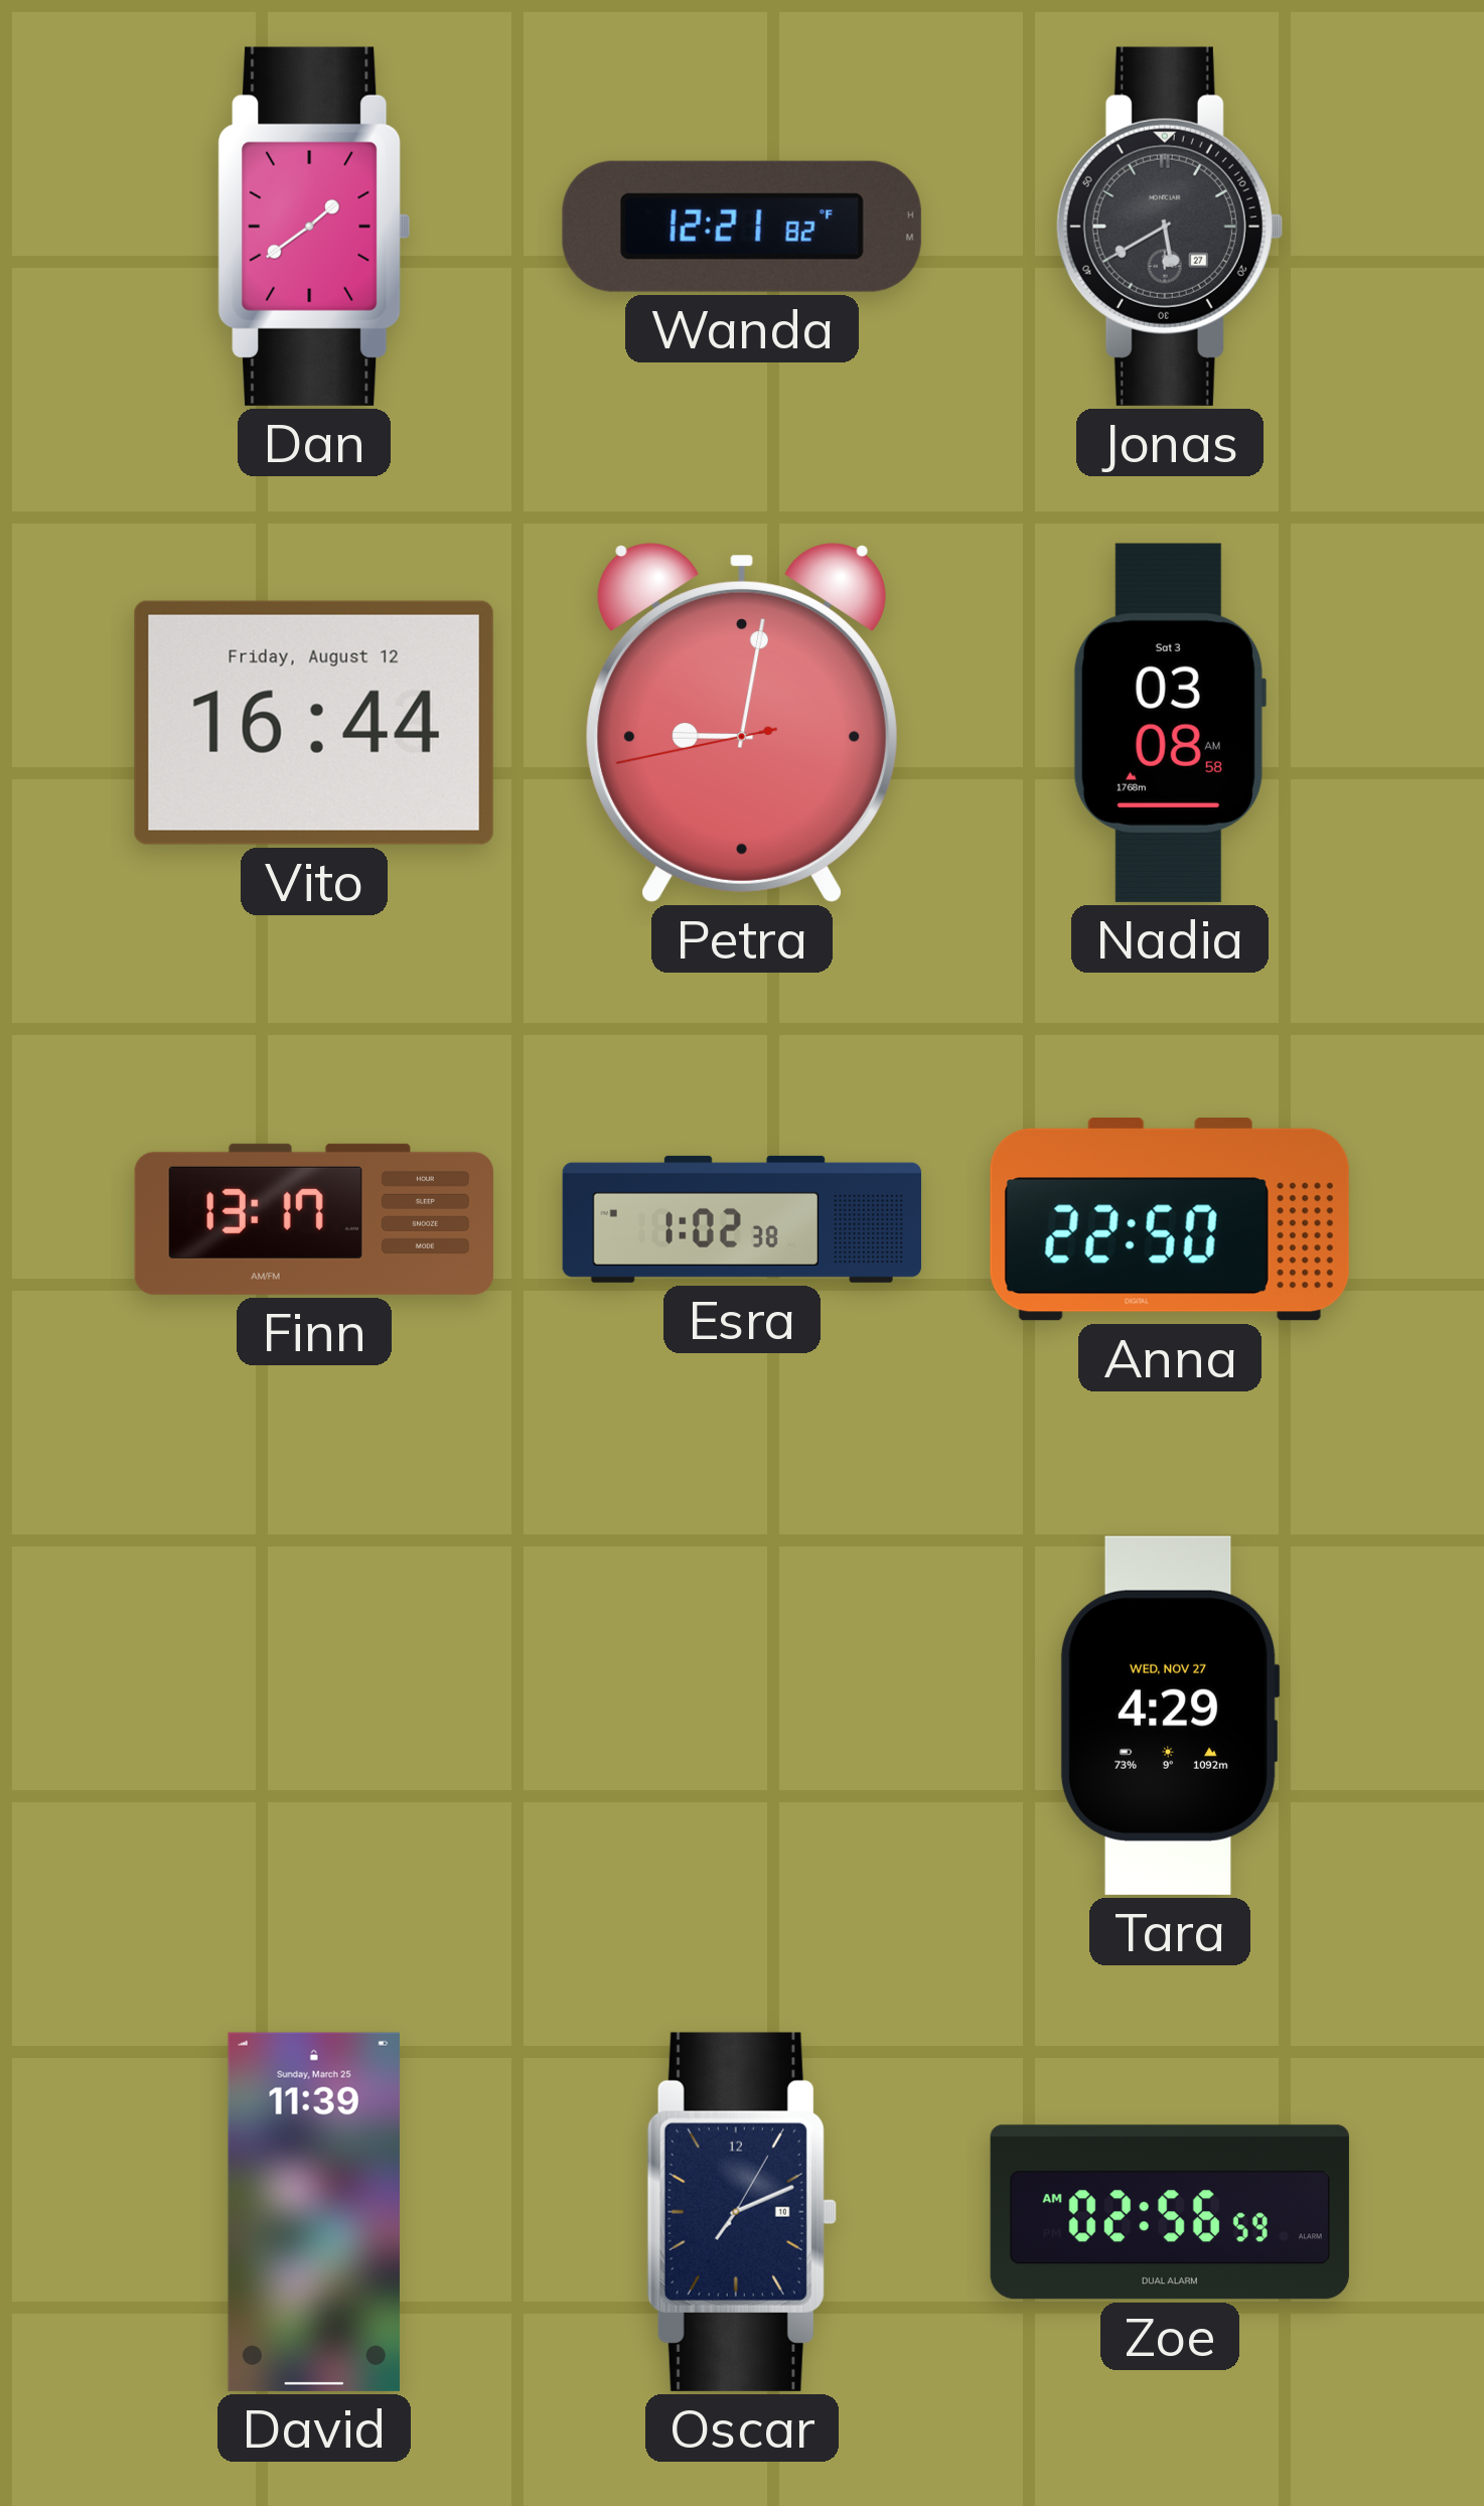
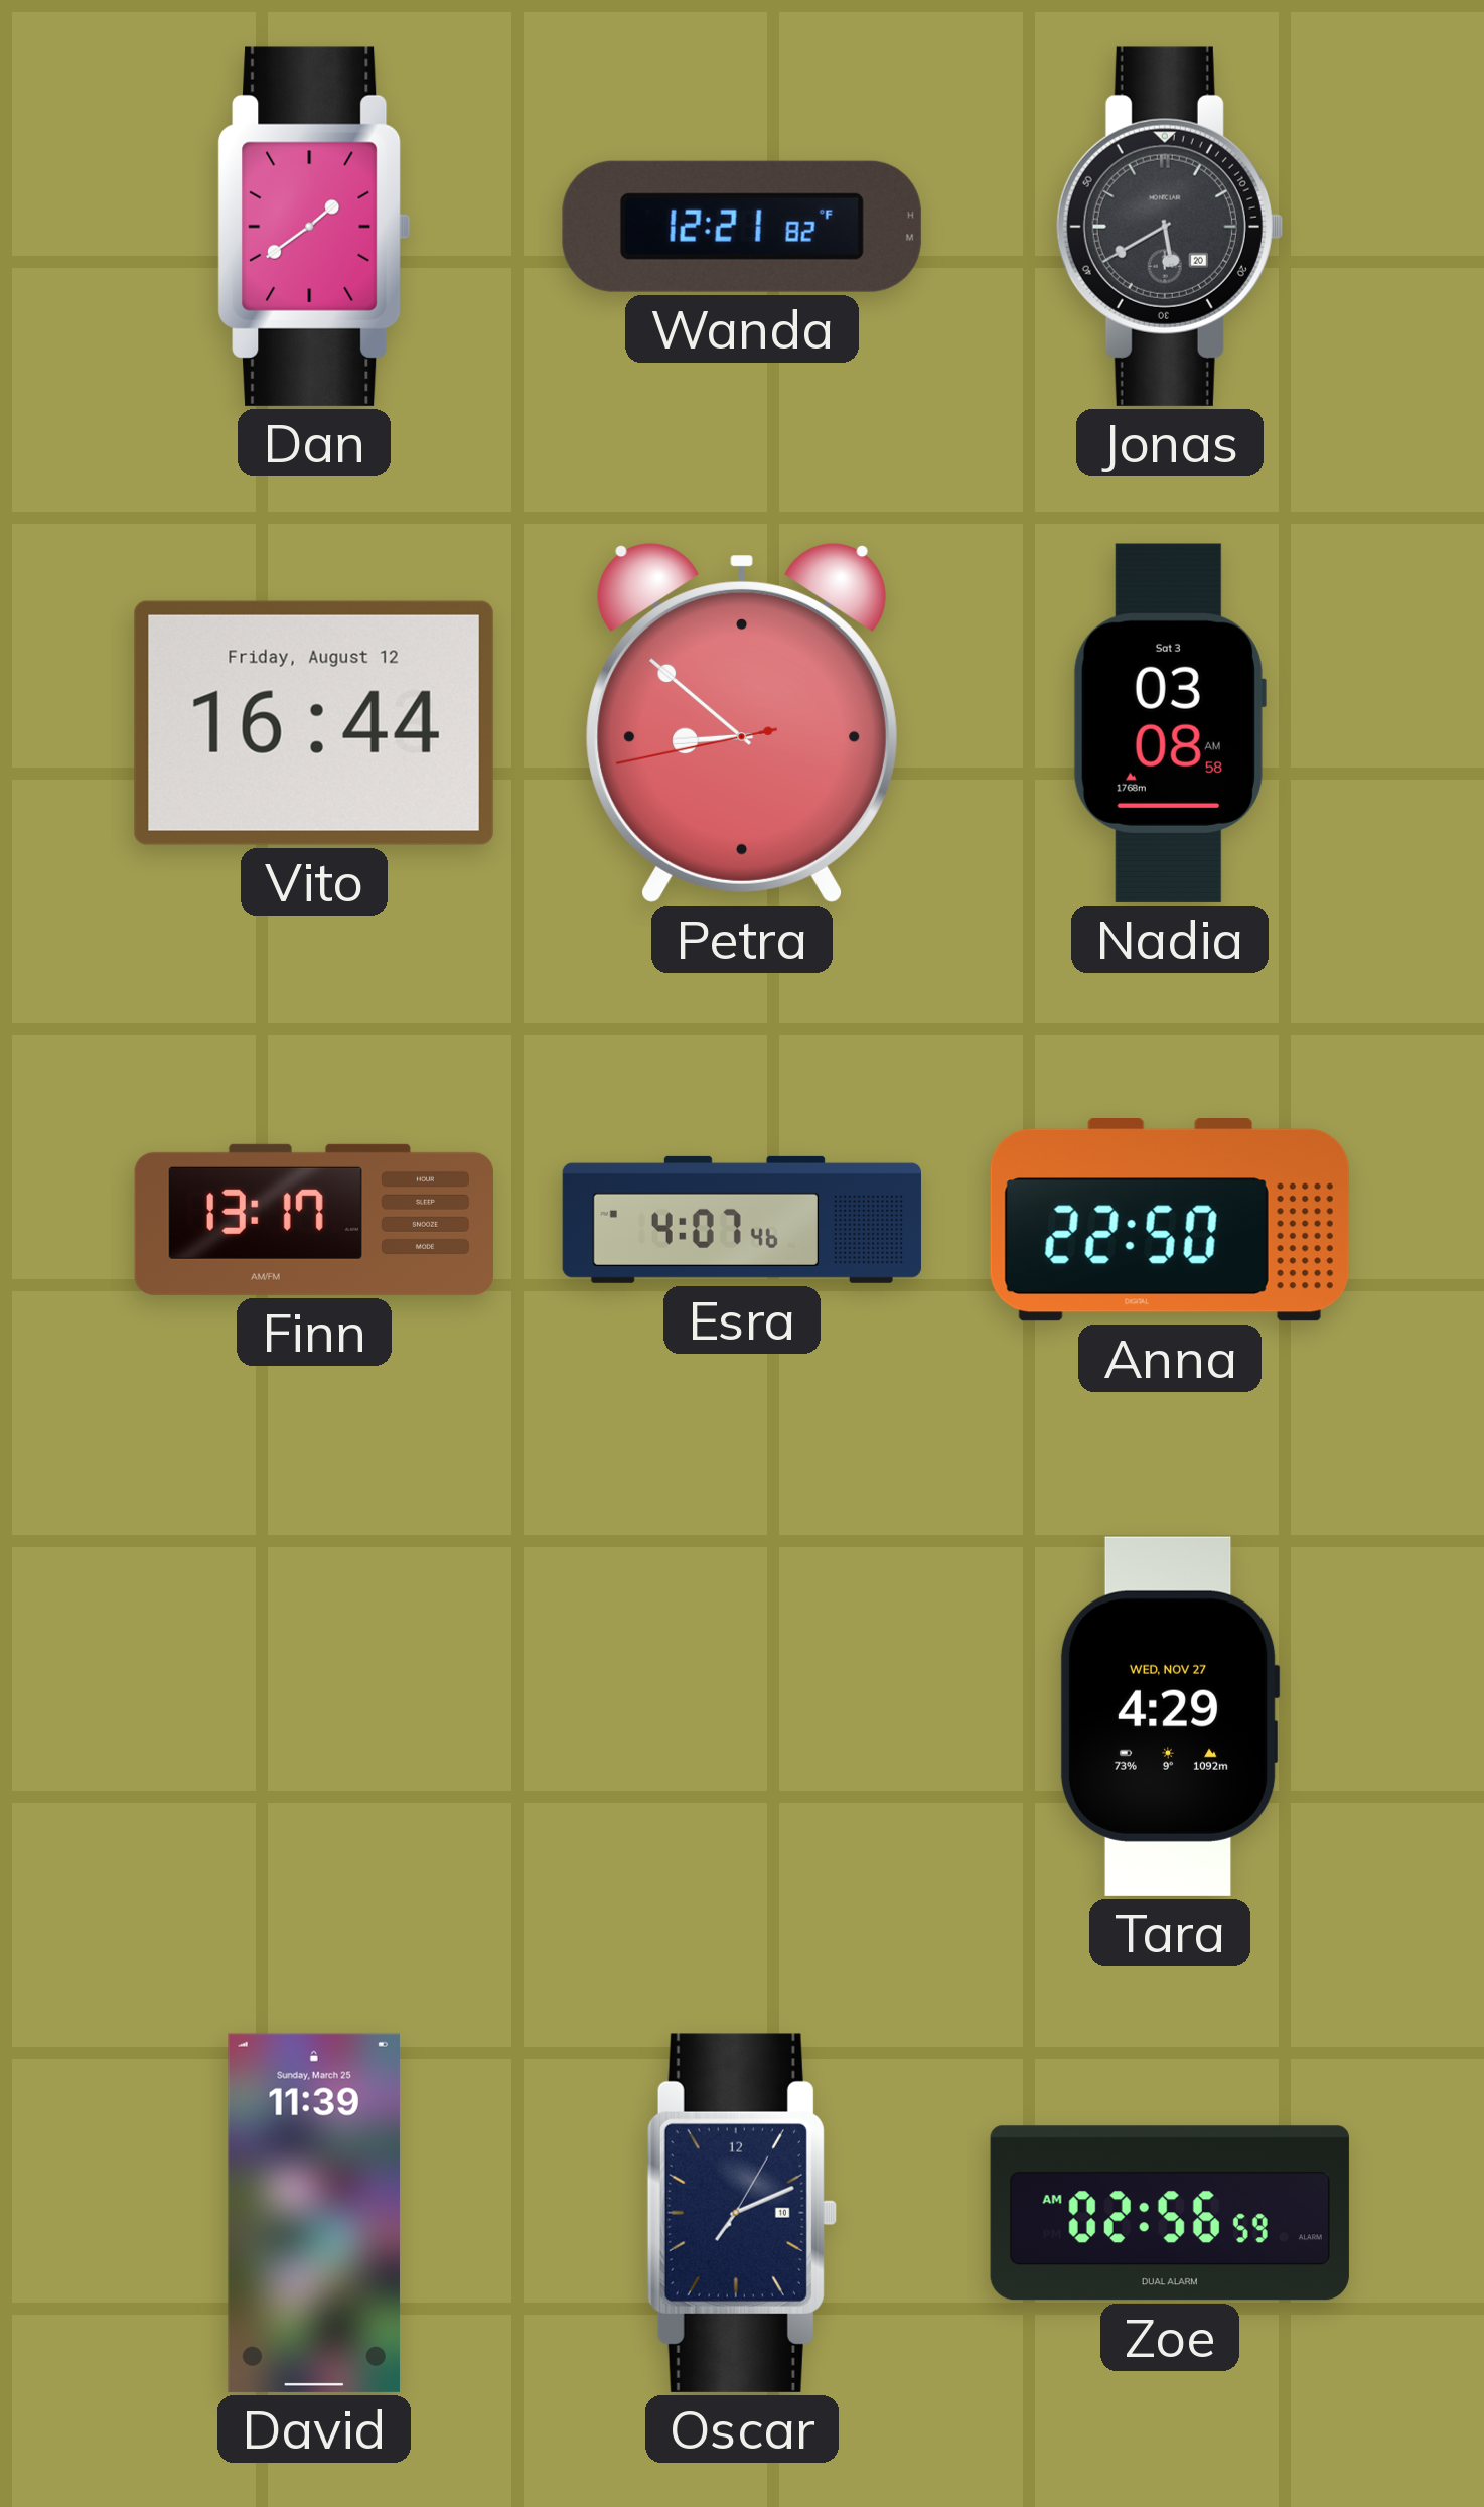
Jonas date: 27 -> 20
Petra: 9:01 -> 8:51
Esra: 1:02 -> 4:07
